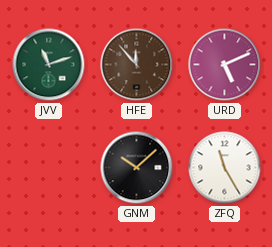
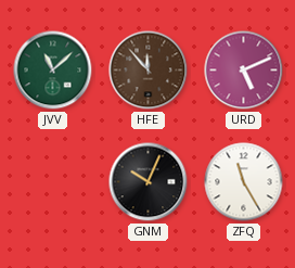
JVV: 11:12 -> 11:08
GNM: 10:08 -> 10:04
